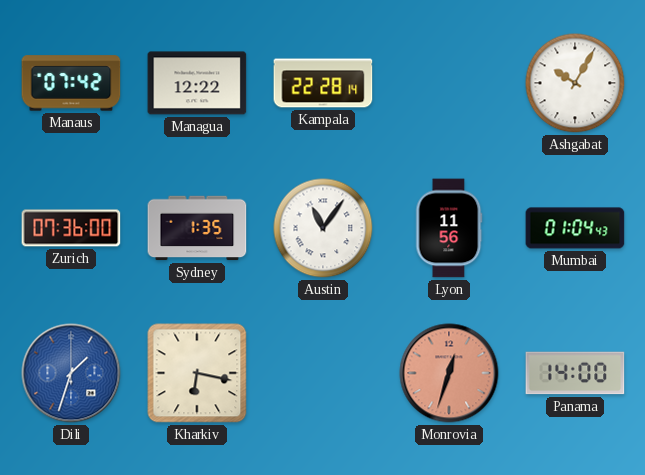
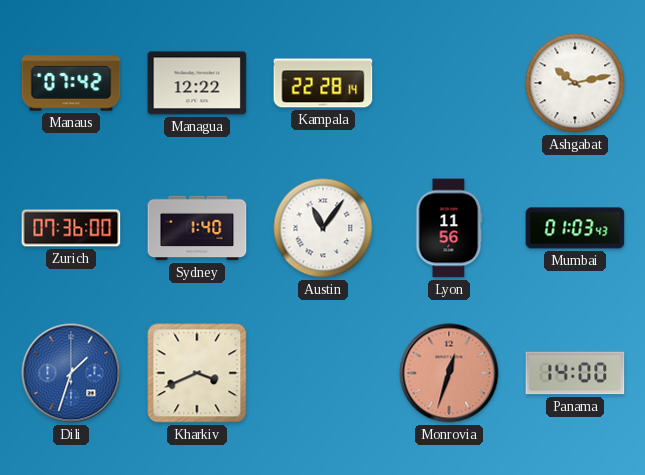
Ashgabat: 10:05 -> 10:13
Sydney: 1:35 -> 1:40
Mumbai: 01:04 -> 01:03
Kharkiv: 6:17 -> 3:41
